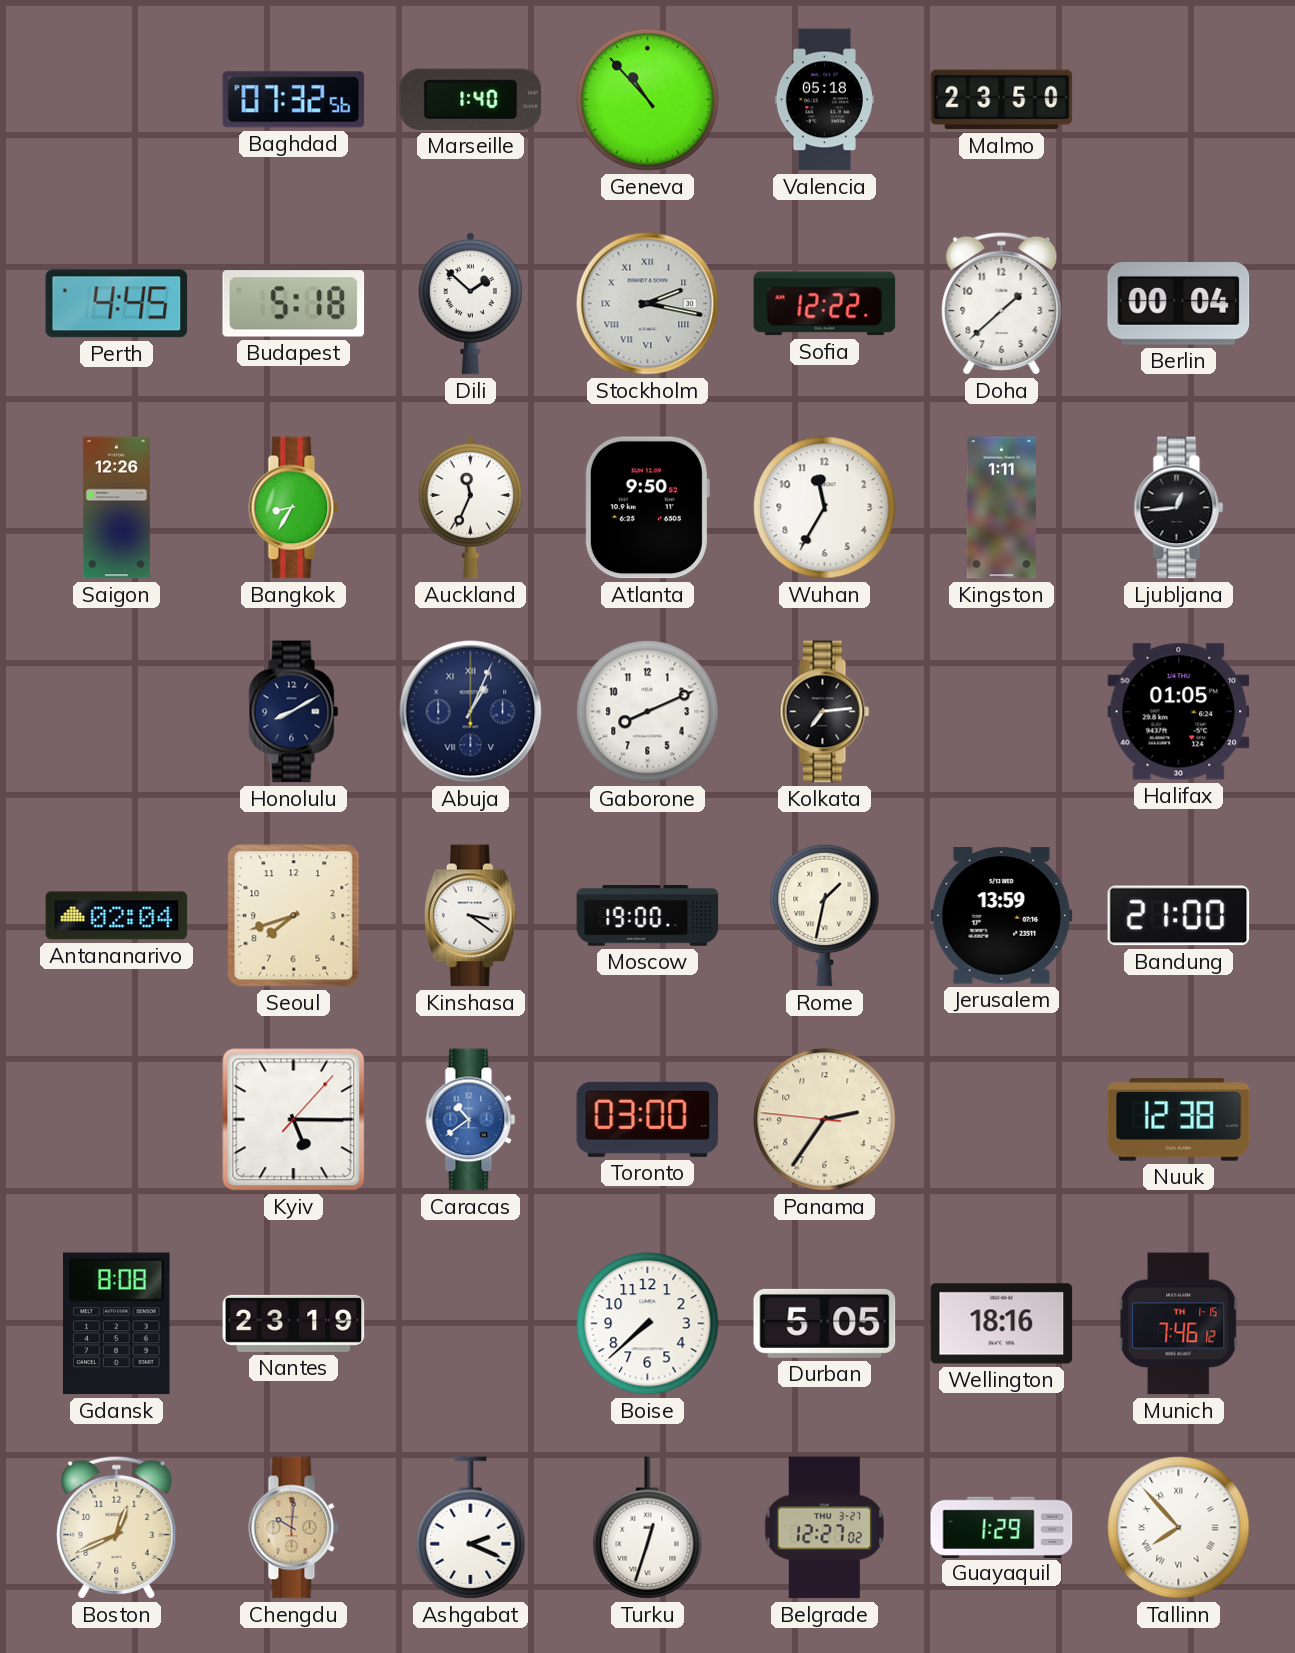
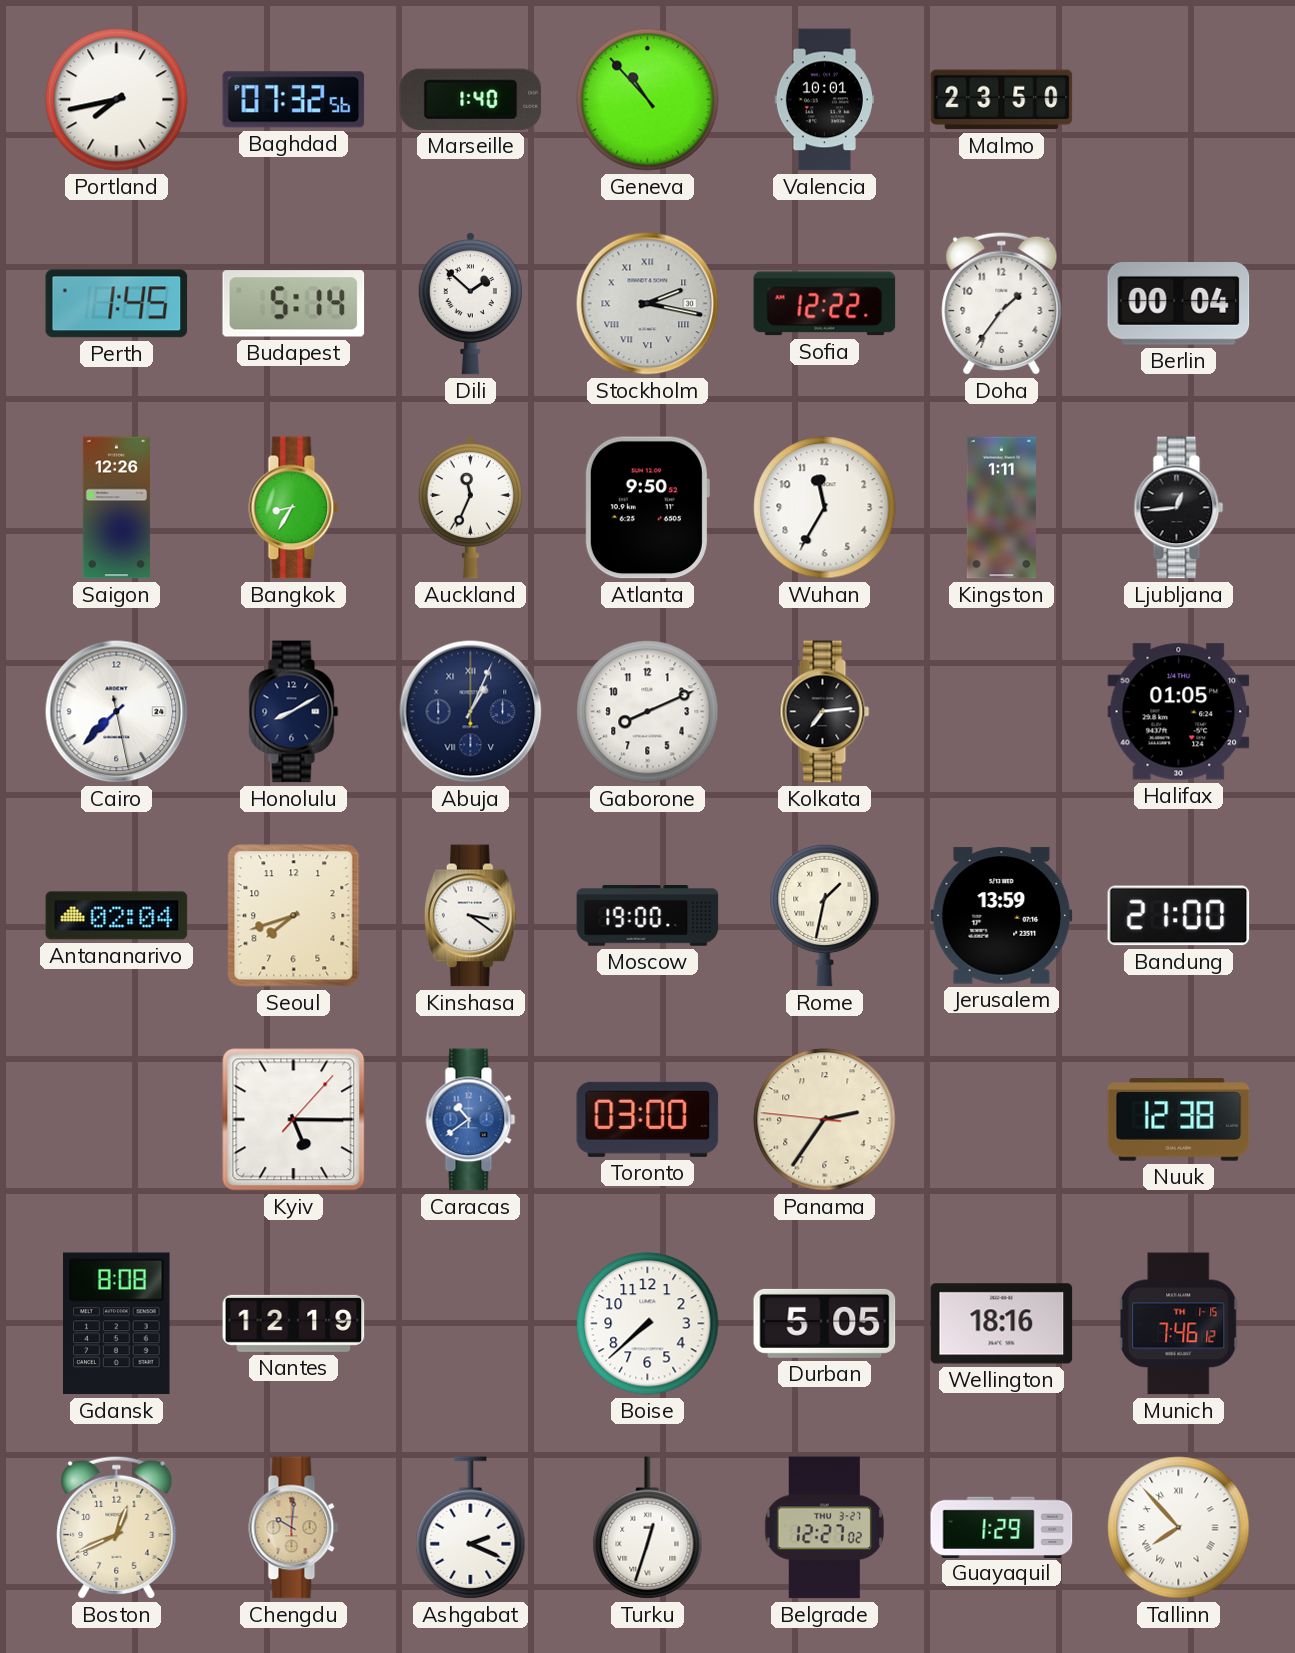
Portland: none -> 7:43
Valencia: 05:18 -> 10:01
Perth: 4:45 -> 1:45
Budapest: 5:18 -> 5:14
Doha: 1:38 -> 1:36
Cairo: none -> 7:37
Nantes: 23:19 -> 12:19
